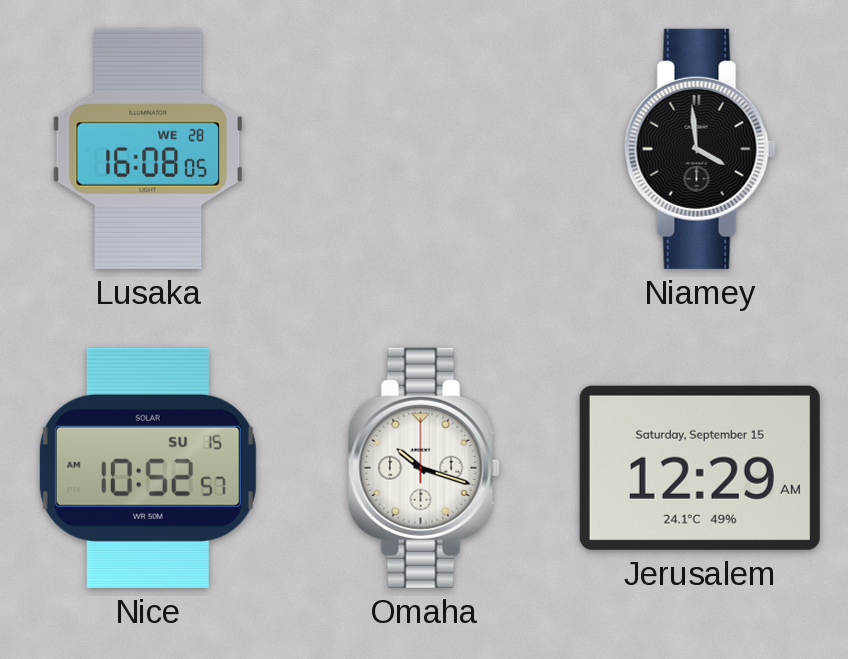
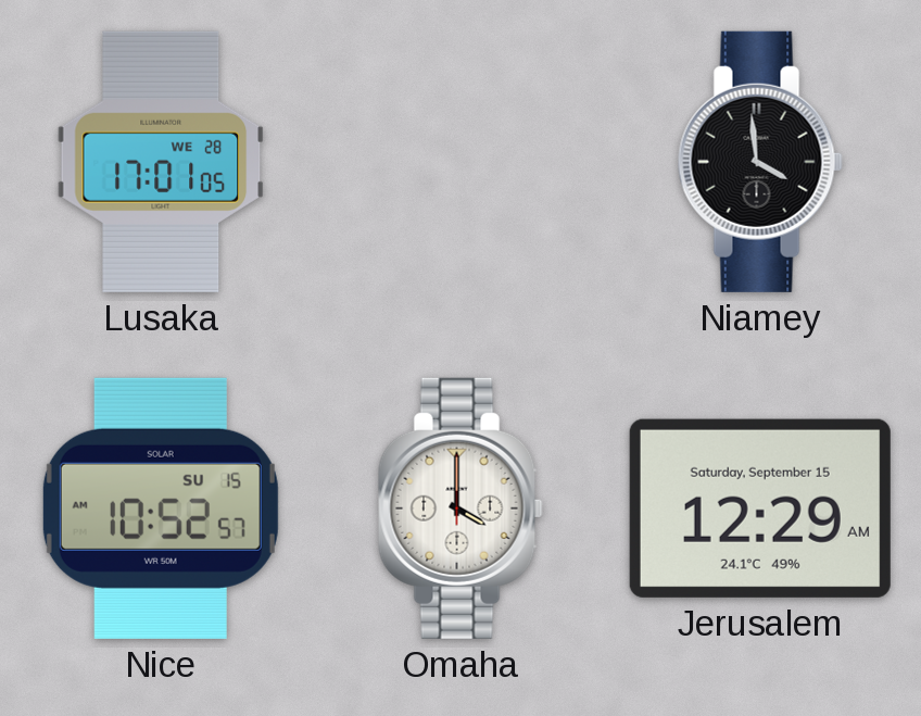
Lusaka: 16:08 -> 17:01
Omaha: 10:18 -> 4:00
